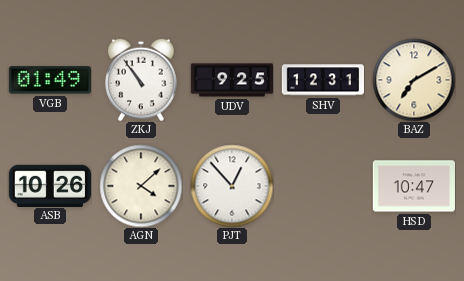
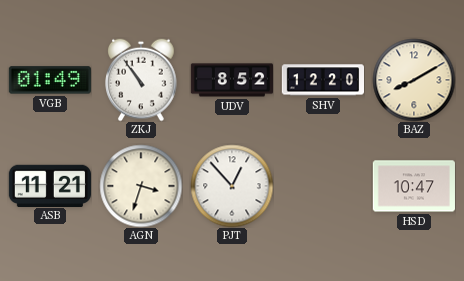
UDV: 9:25 -> 8:52
SHV: 12:31 -> 12:20
BAZ: 7:10 -> 8:10
ASB: 10:26 -> 11:21
AGN: 4:08 -> 3:33
